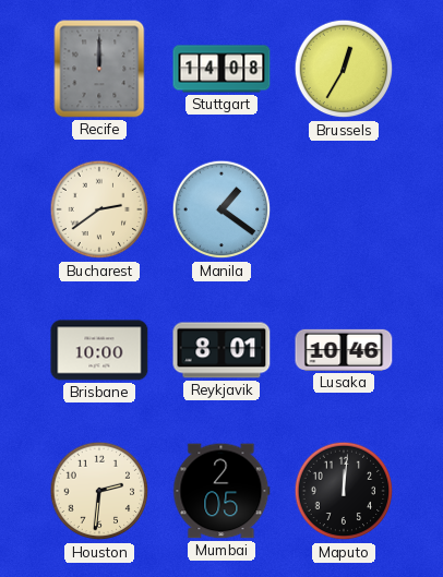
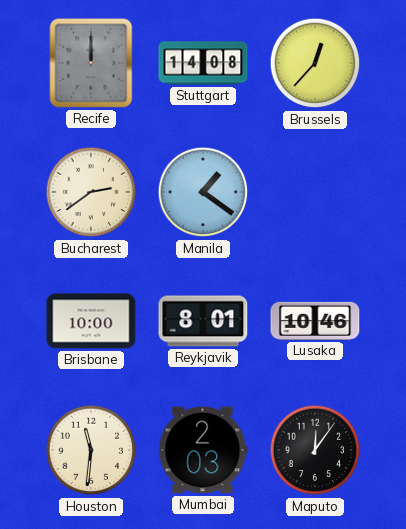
Brussels: 12:35 -> 12:37
Houston: 2:31 -> 11:31
Mumbai: 2:05 -> 2:03
Maputo: 12:01 -> 12:06
